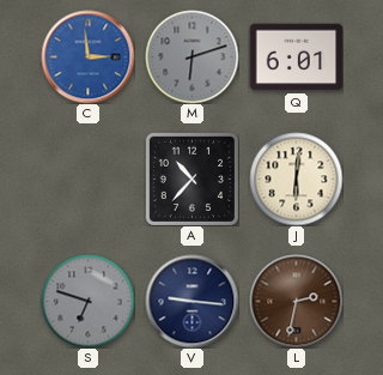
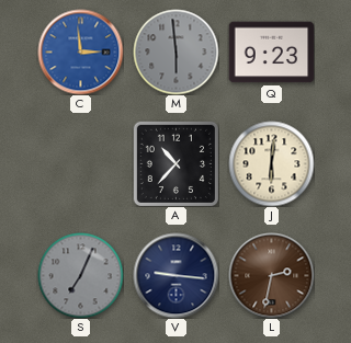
M: 6:12 -> 5:59
Q: 6:01 -> 9:23
S: 6:48 -> 7:04
